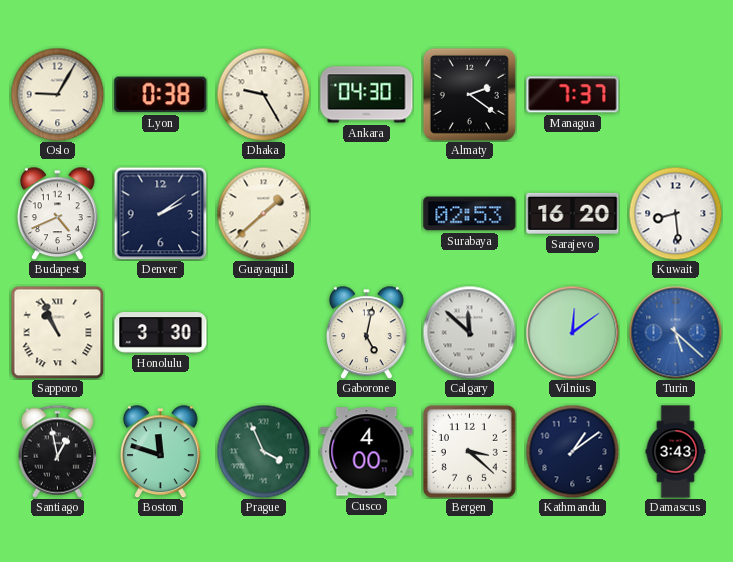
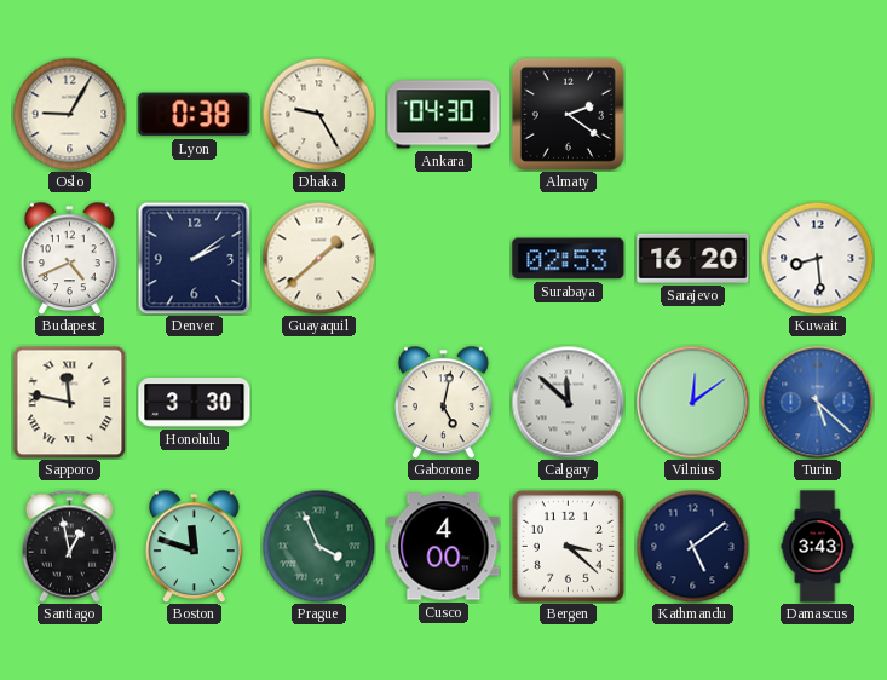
Managua: 7:37 -> none
Sapporo: 10:56 -> 11:47
Kathmandu: 1:09 -> 5:09
